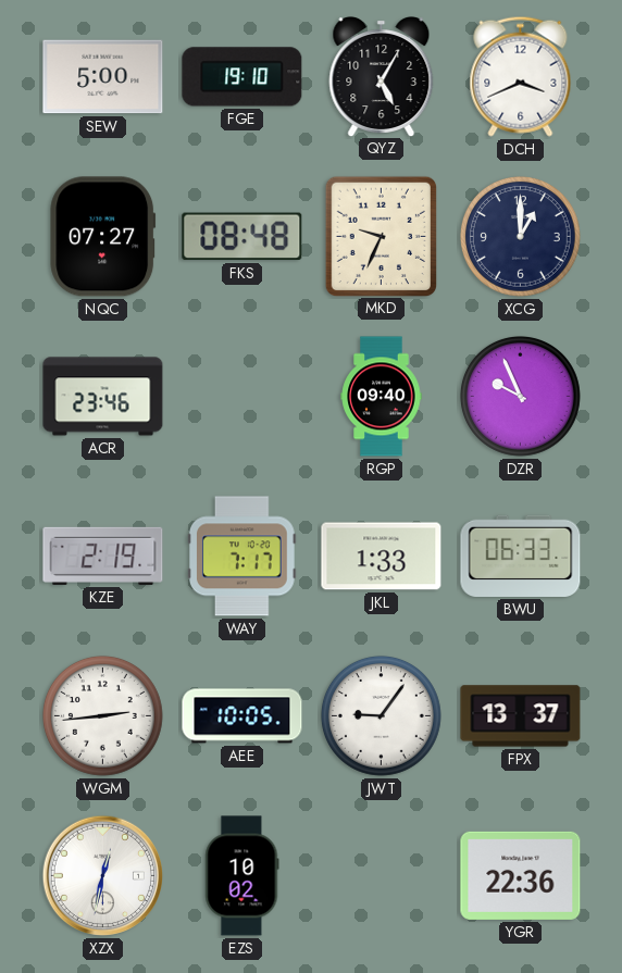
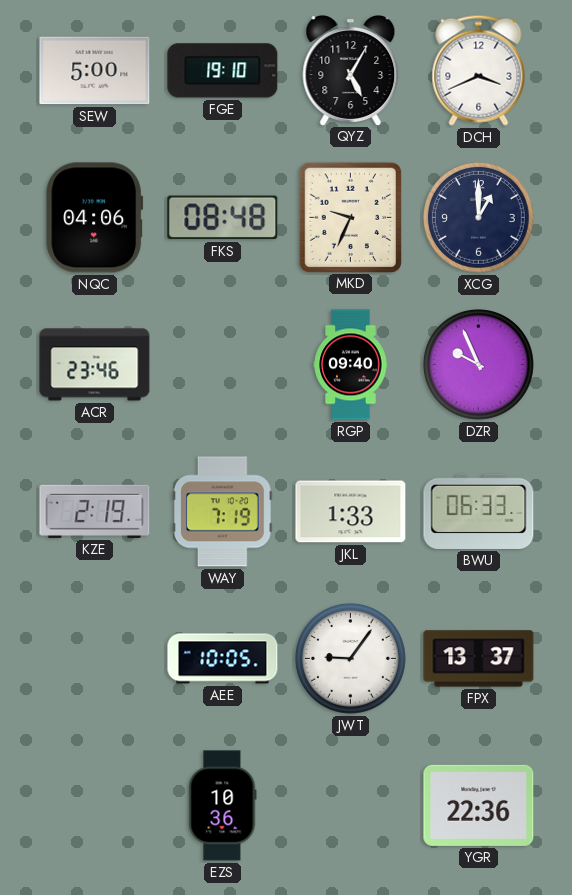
NQC: 07:27 -> 04:06
WAY: 7:17 -> 7:19
WGM: 2:44 -> none
XZX: 12:32 -> none
EZS: 10:02 -> 10:36
